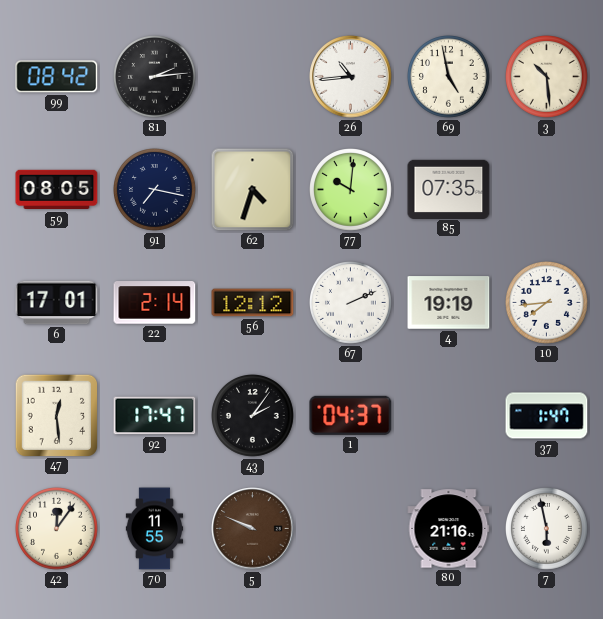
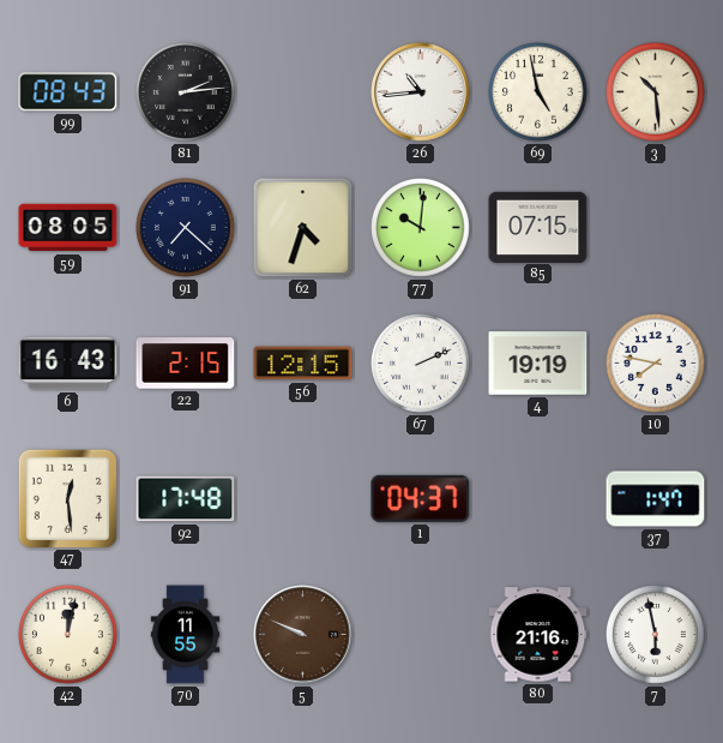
99: 08:42 -> 08:43
91: 7:17 -> 7:22
85: 07:35 -> 07:15
6: 17:01 -> 16:43
22: 2:14 -> 2:15
56: 12:12 -> 12:15
10: 7:44 -> 7:47
92: 17:47 -> 17:48
43: 2:06 -> none
42: 12:06 -> 12:02
